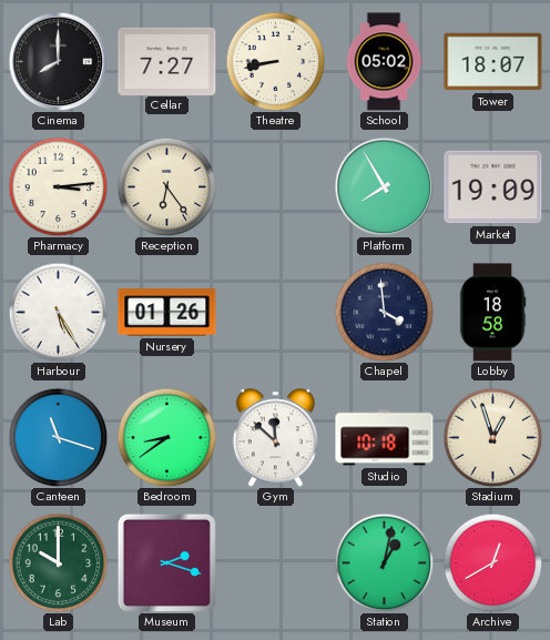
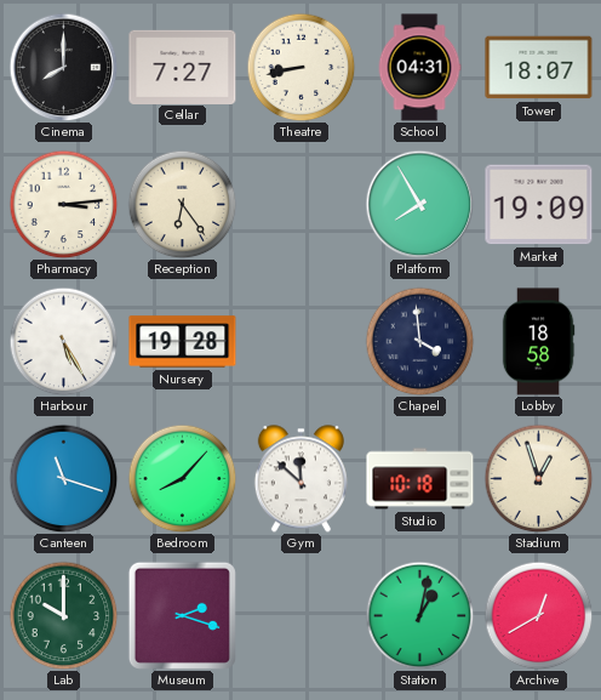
School: 05:02 -> 04:31
Nursery: 01:26 -> 19:28
Bedroom: 8:39 -> 8:07
